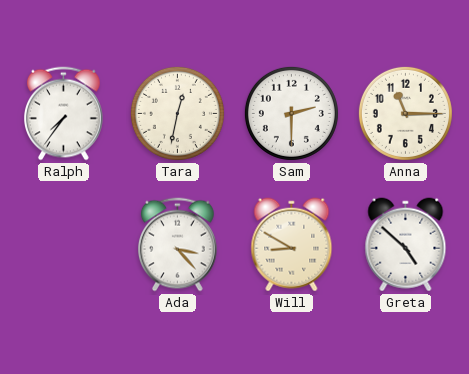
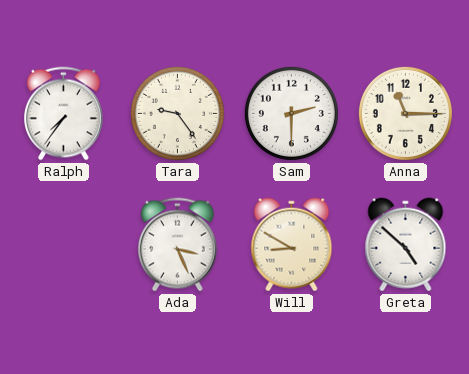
Tara: 12:32 -> 9:24
Ada: 3:23 -> 3:26
